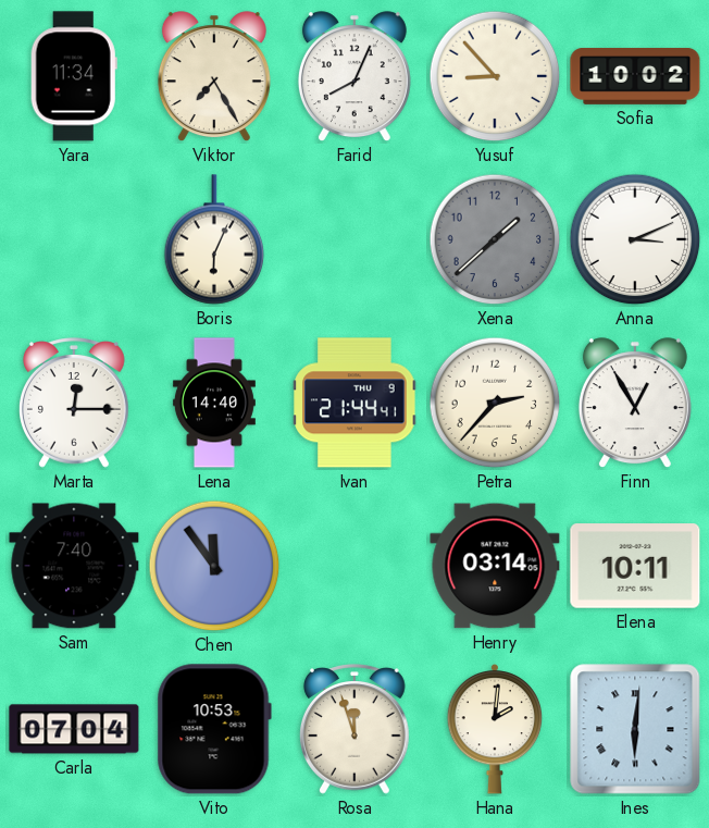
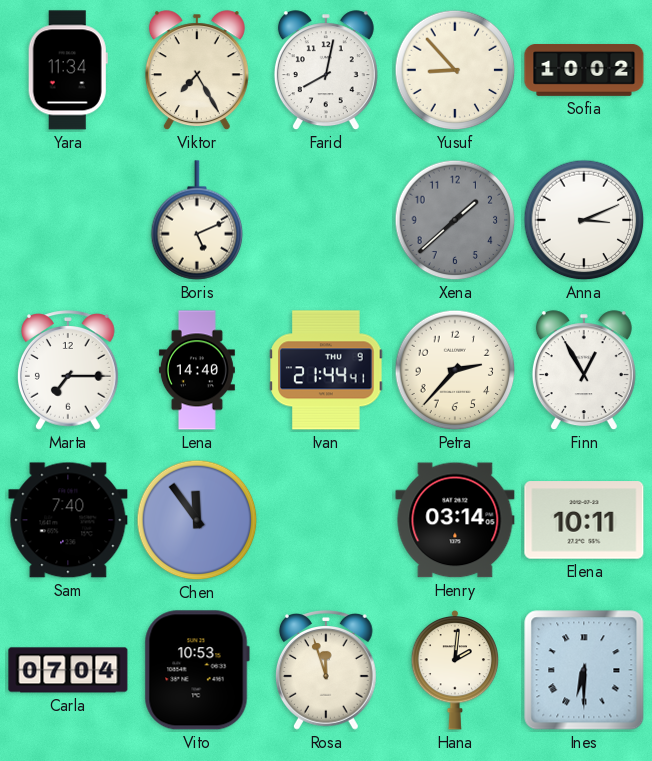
Farid: 8:04 -> 8:02
Boris: 6:04 -> 5:11
Marta: 12:15 -> 7:15
Ines: 6:01 -> 6:30
